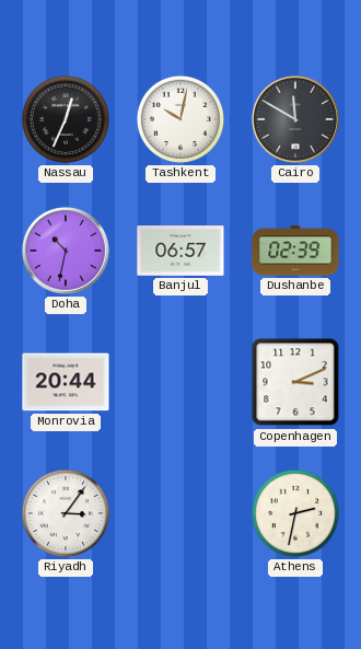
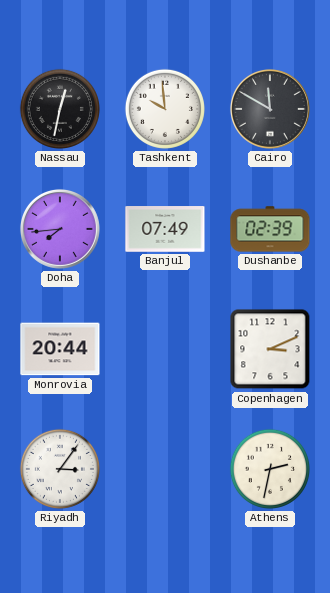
Nassau: 12:34 -> 12:32
Tashkent: 10:02 -> 9:59
Doha: 10:32 -> 7:44
Banjul: 06:57 -> 07:49
